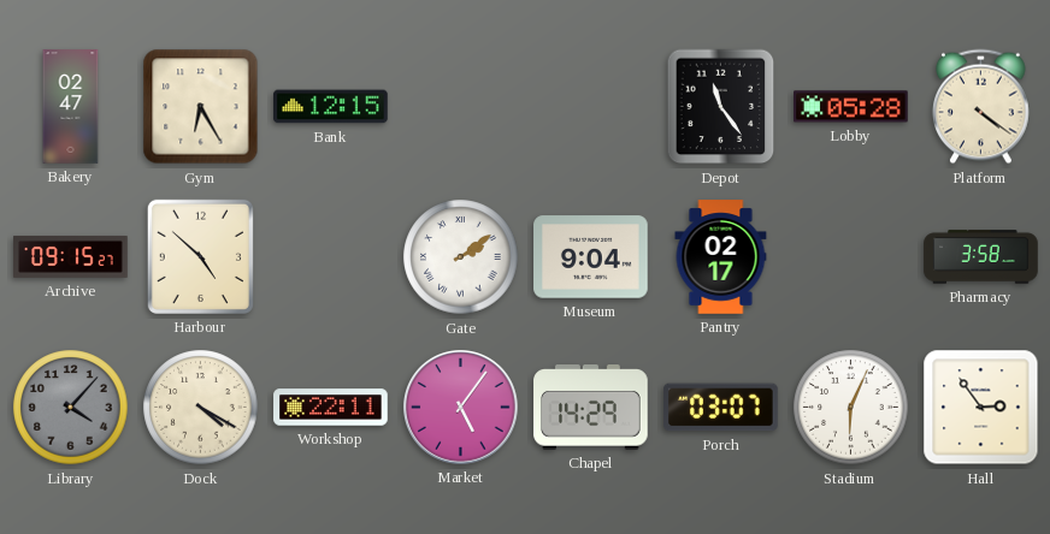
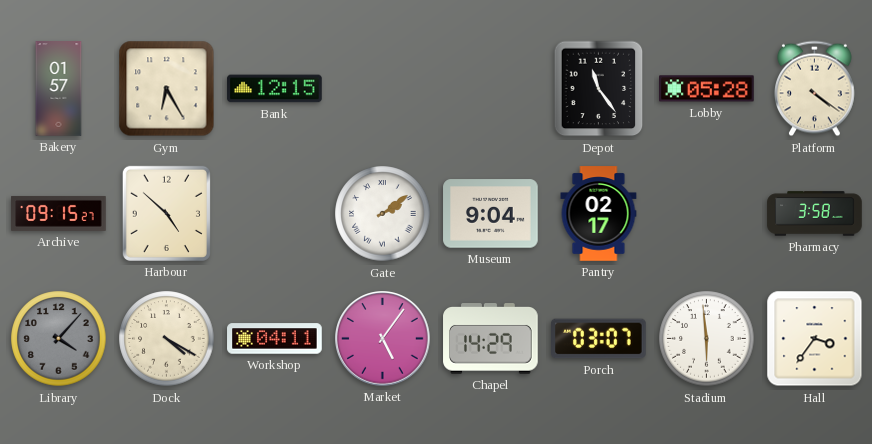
Bakery: 02:47 -> 01:57
Workshop: 22:11 -> 04:11
Stadium: 6:04 -> 5:59
Hall: 2:54 -> 3:36
